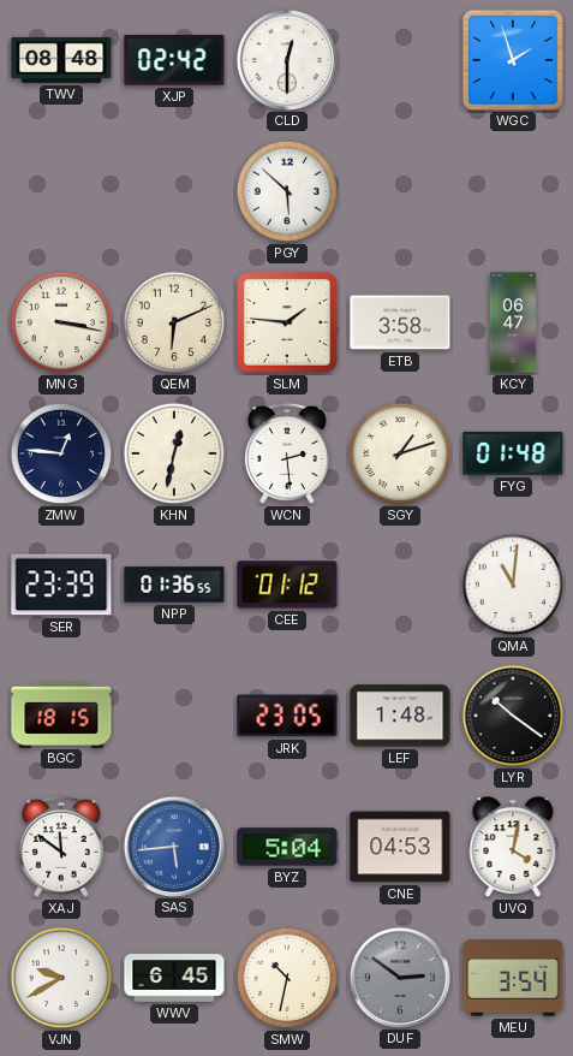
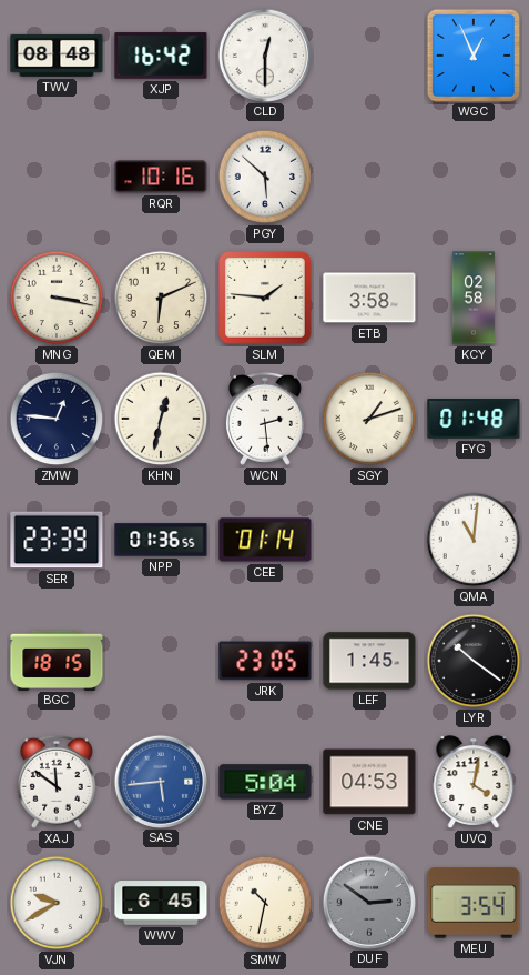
XJP: 02:42 -> 16:42
WGC: 1:57 -> 12:56
RQR: none -> 10:16
KCY: 06:47 -> 02:58
CEE: 01:12 -> 01:14
LEF: 1:48 -> 1:45
